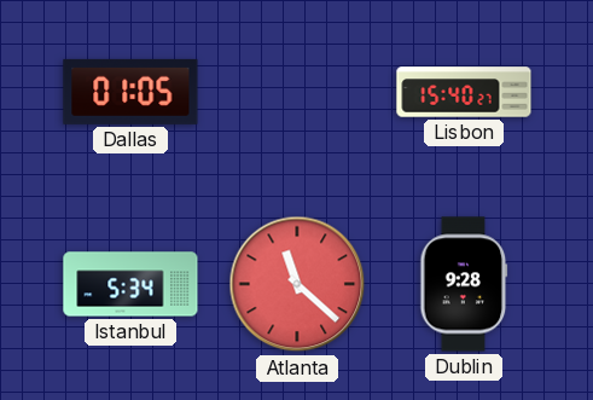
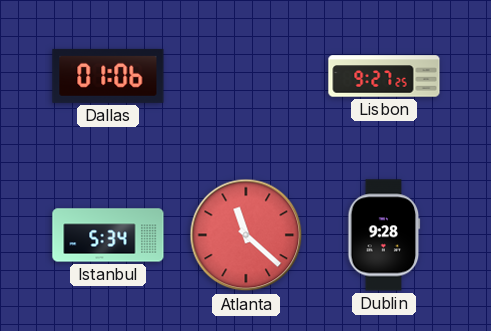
Dallas: 01:05 -> 01:06
Lisbon: 15:40 -> 9:27
